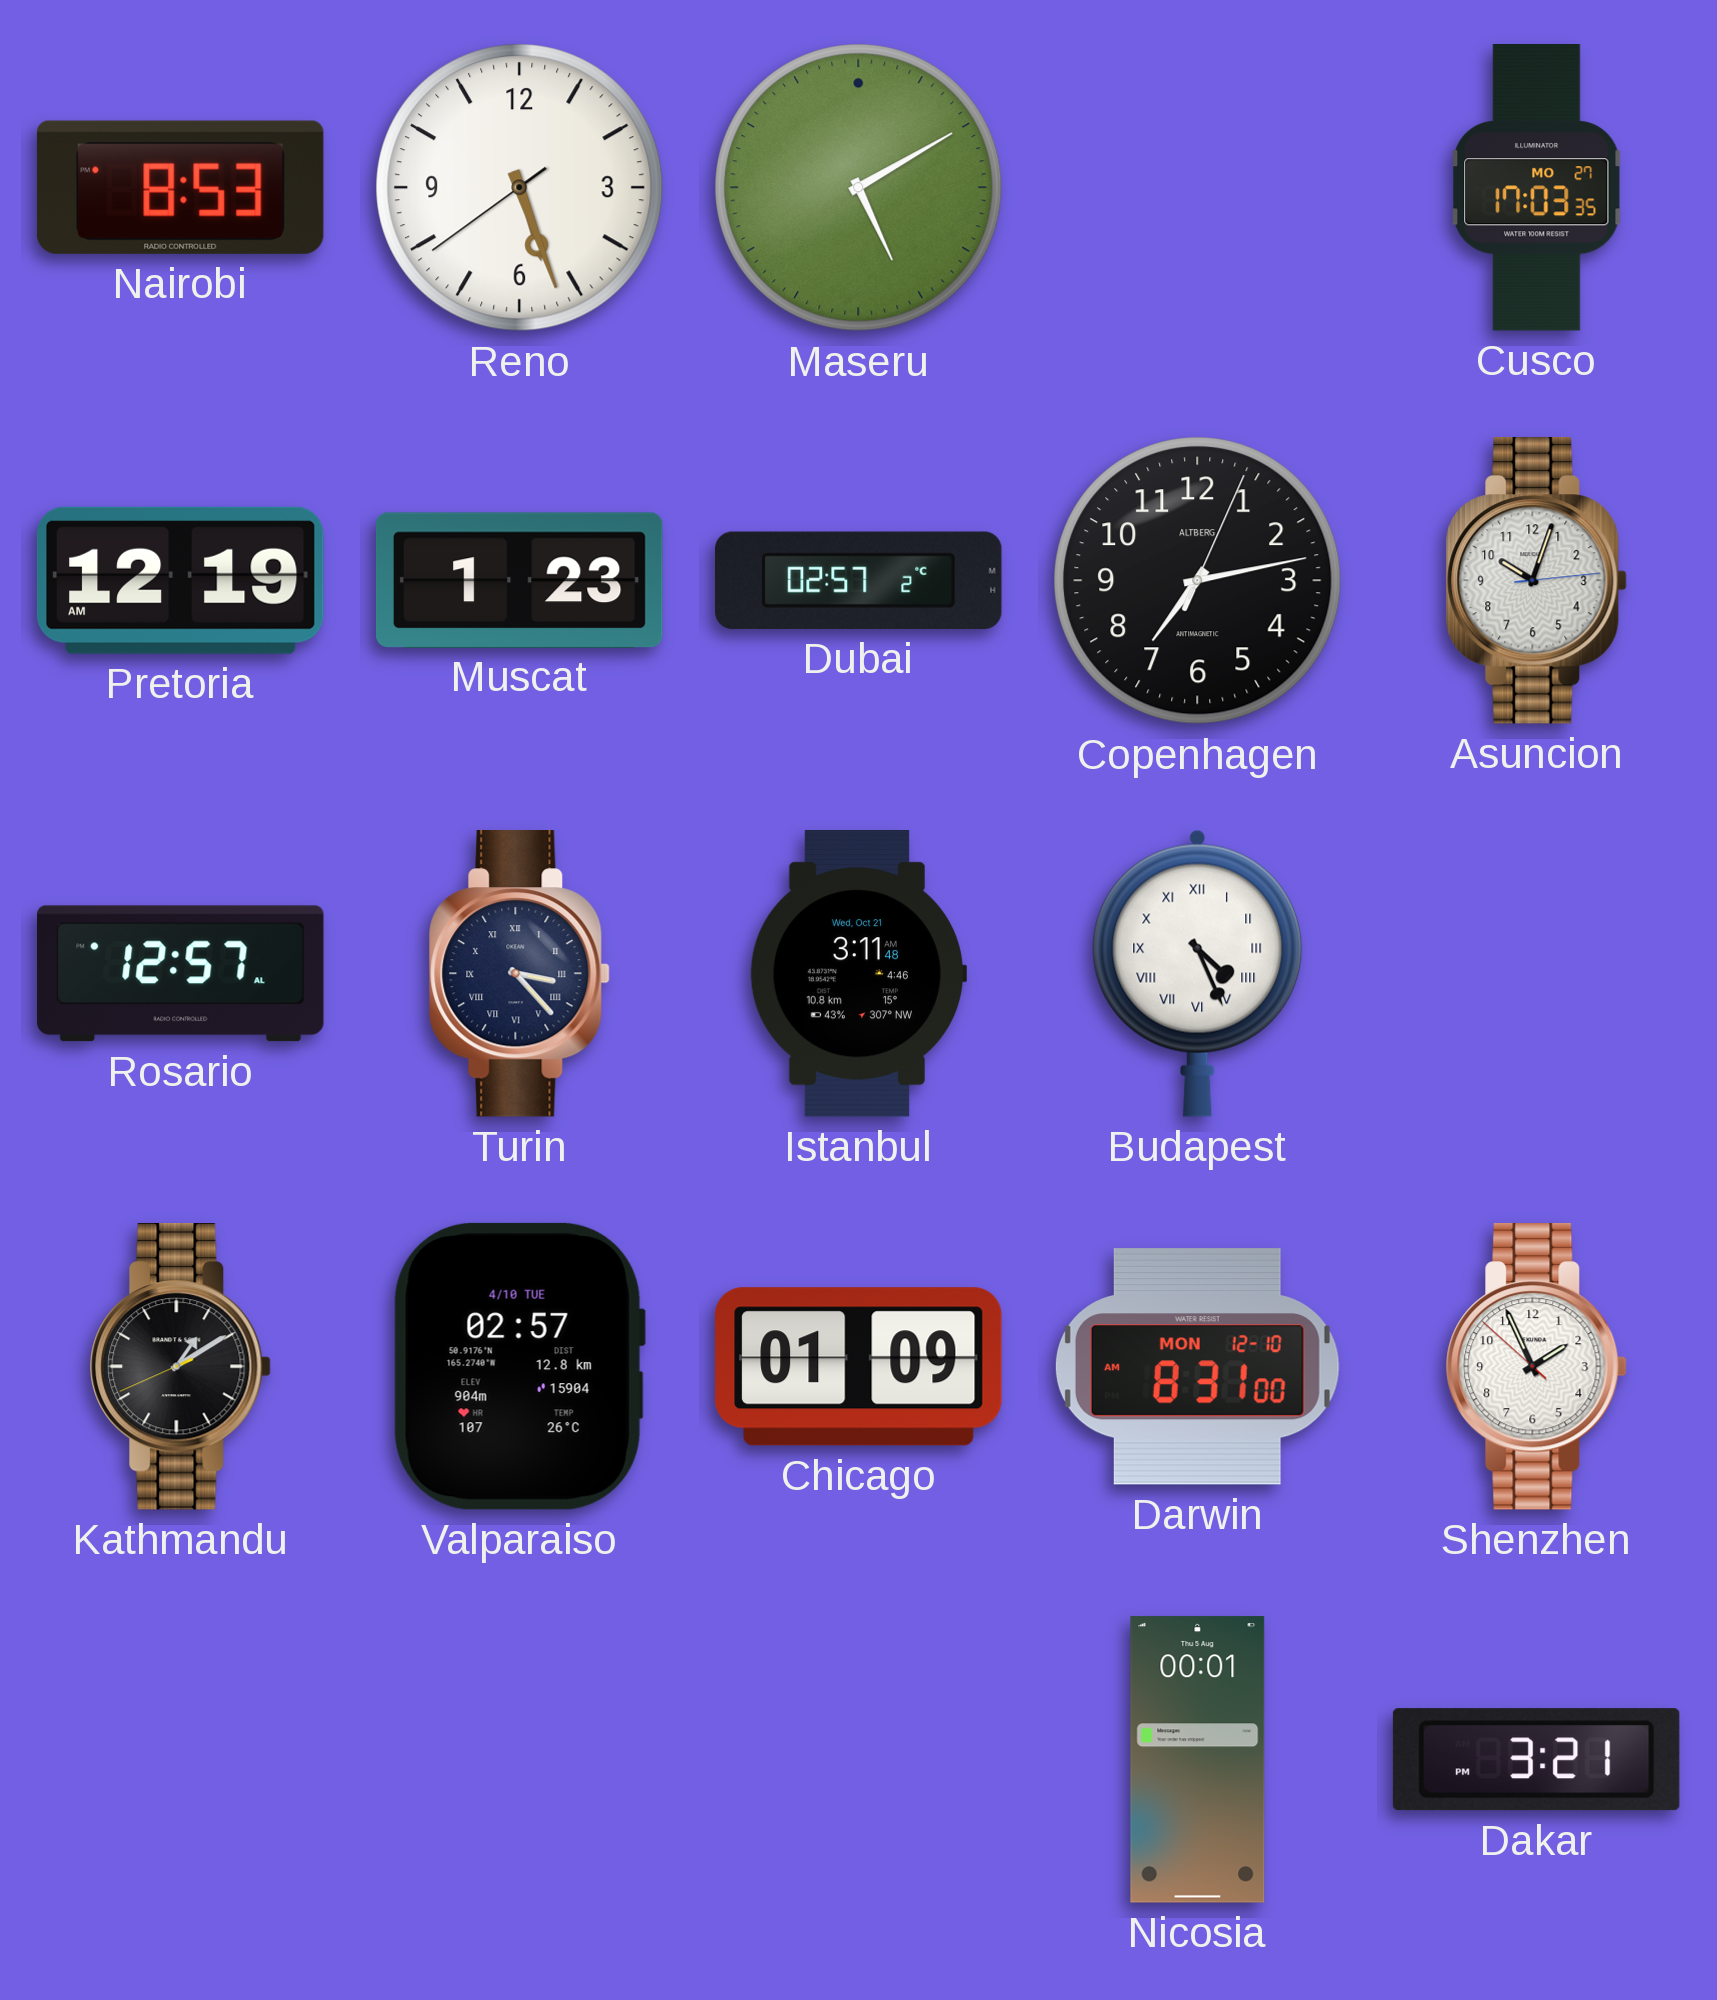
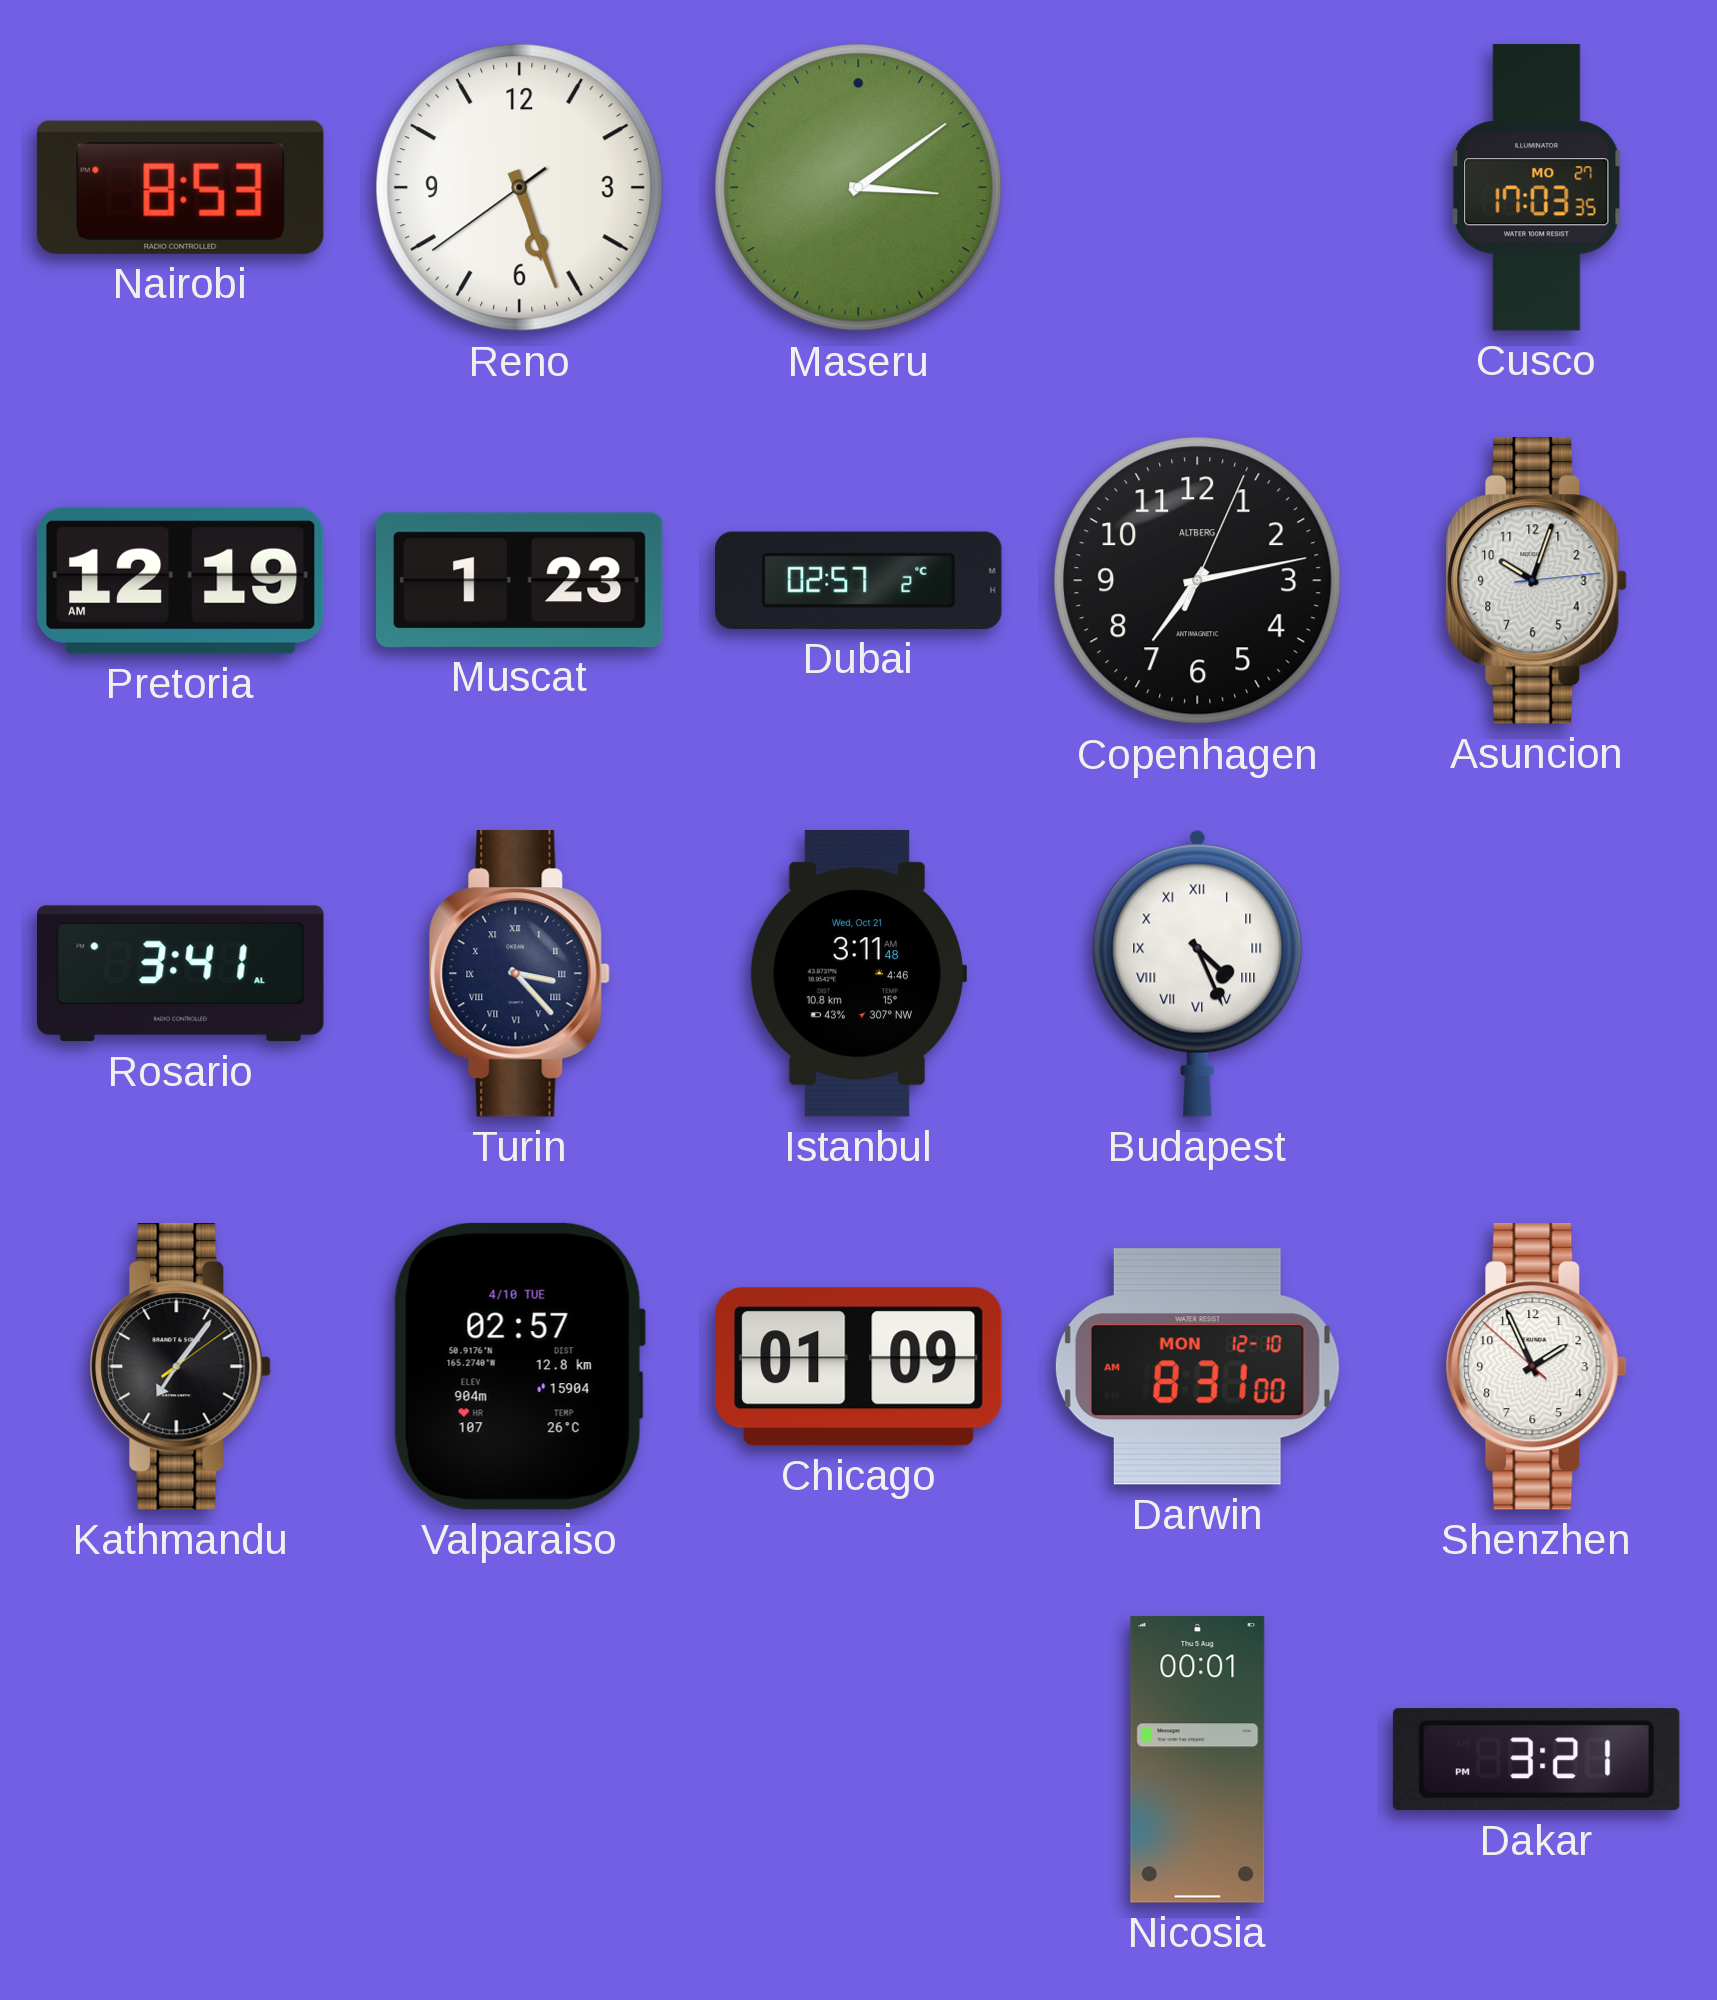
Maseru: 5:10 -> 3:09
Rosario: 12:57 -> 3:41
Kathmandu: 1:09 -> 7:06
